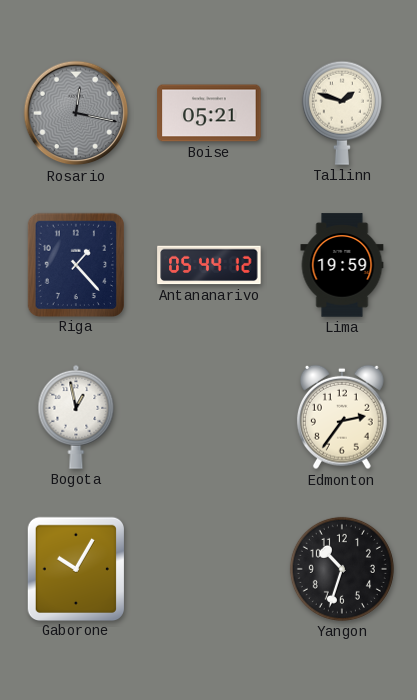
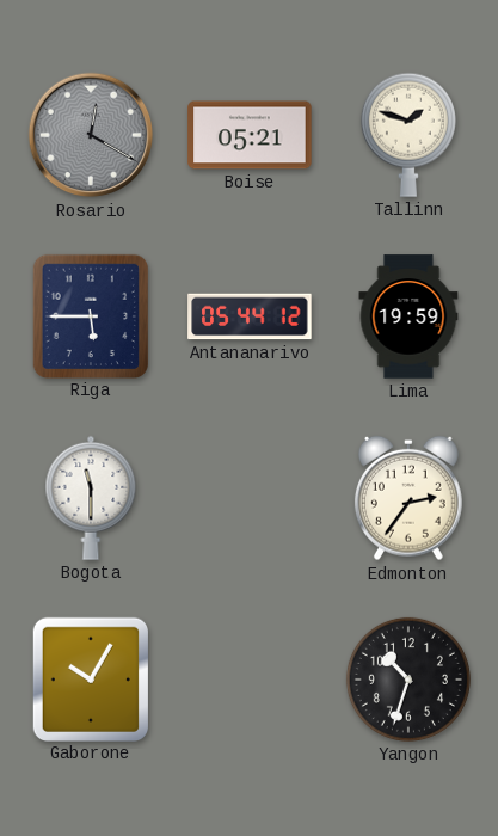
Rosario: 12:17 -> 12:20
Riga: 1:23 -> 5:45
Bogota: 12:58 -> 11:30
